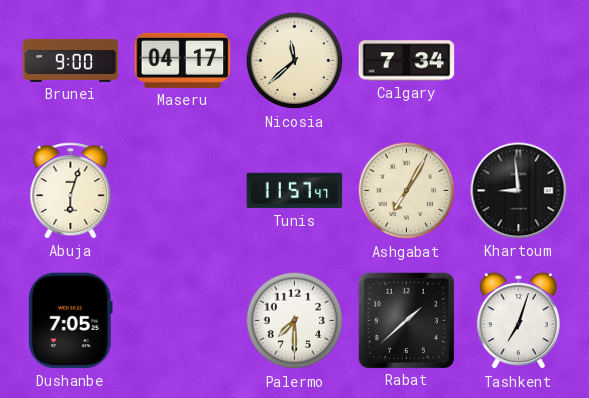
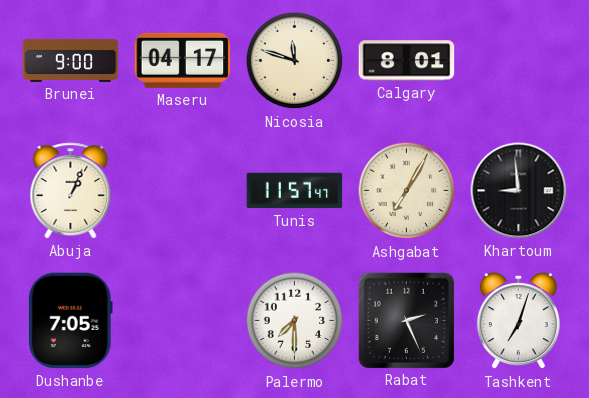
Nicosia: 11:38 -> 11:48
Calgary: 7:34 -> 8:01
Abuja: 6:03 -> 1:04
Rabat: 1:38 -> 2:26
